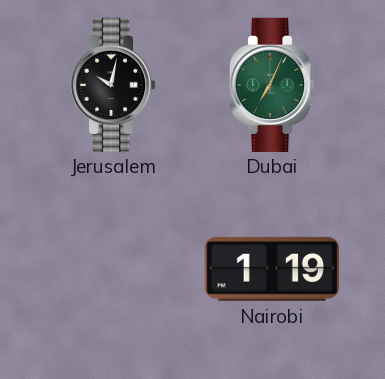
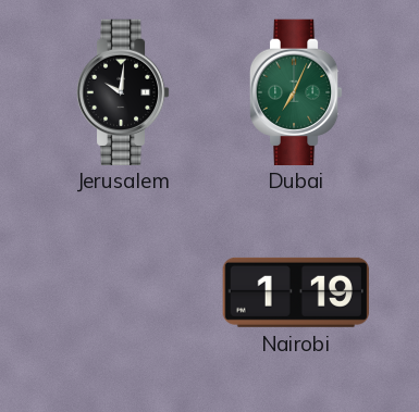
Jerusalem: 10:02 -> 10:01
